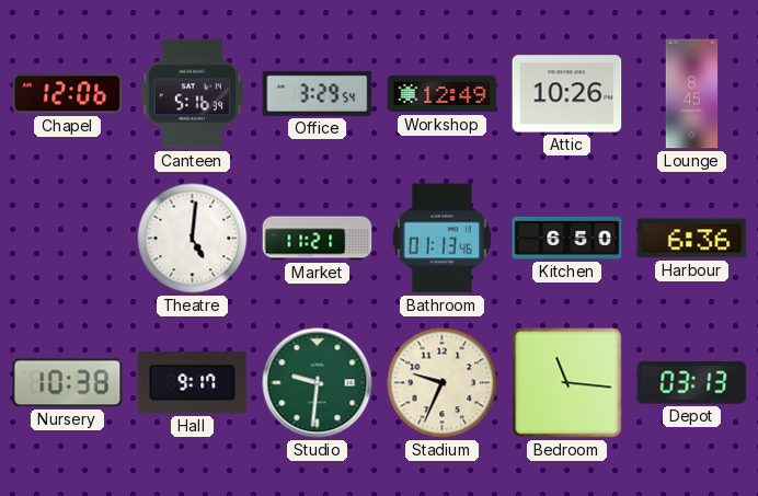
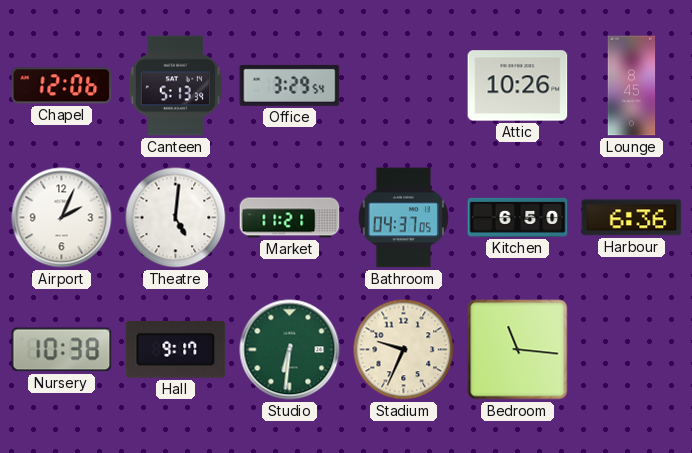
Canteen: 5:16 -> 5:13
Workshop: 12:49 -> none
Airport: none -> 2:04
Bathroom: 01:13 -> 04:37
Studio: 9:31 -> 6:31
Depot: 03:13 -> none
